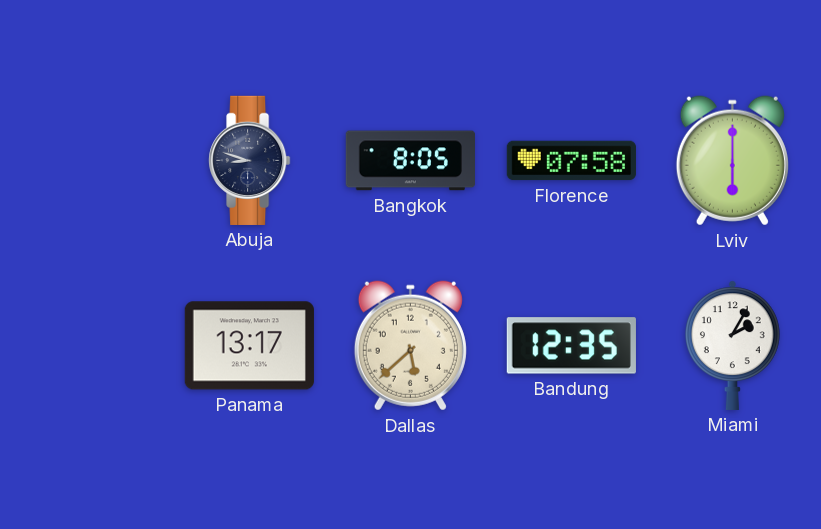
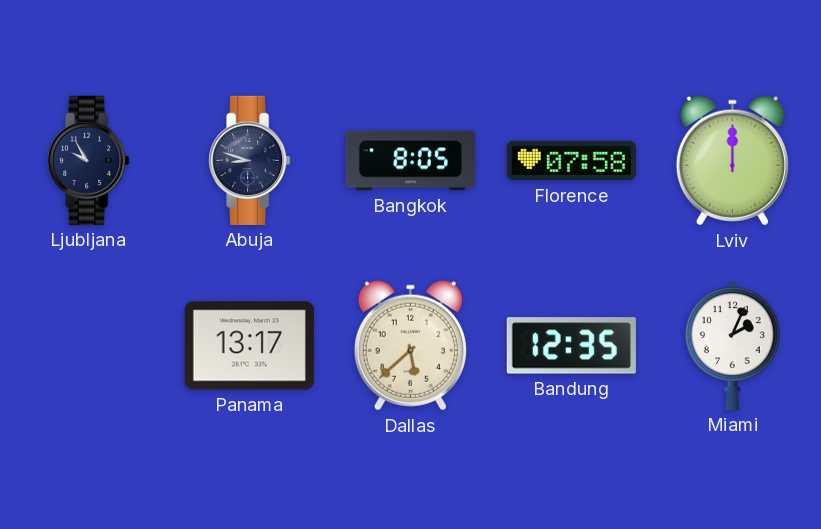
Ljubljana: none -> 9:55
Lviv: 6:00 -> 12:00
Miami: 2:05 -> 2:04
